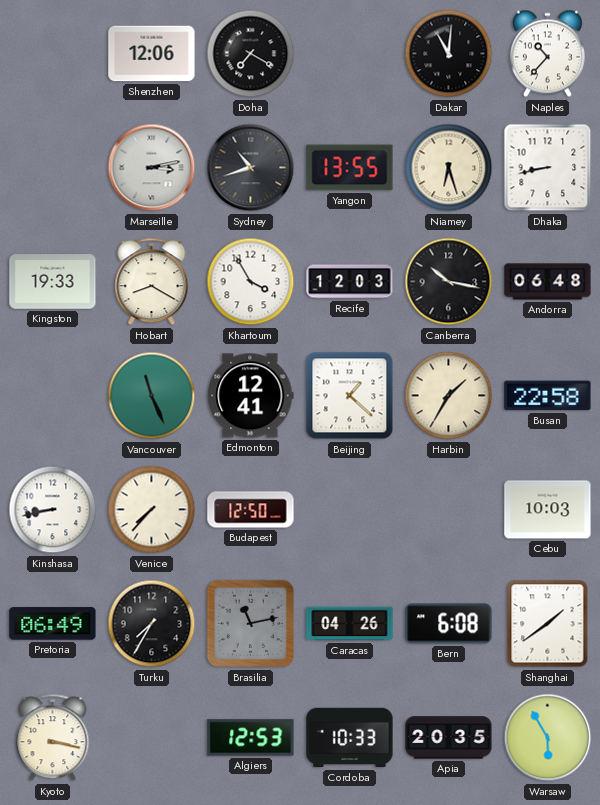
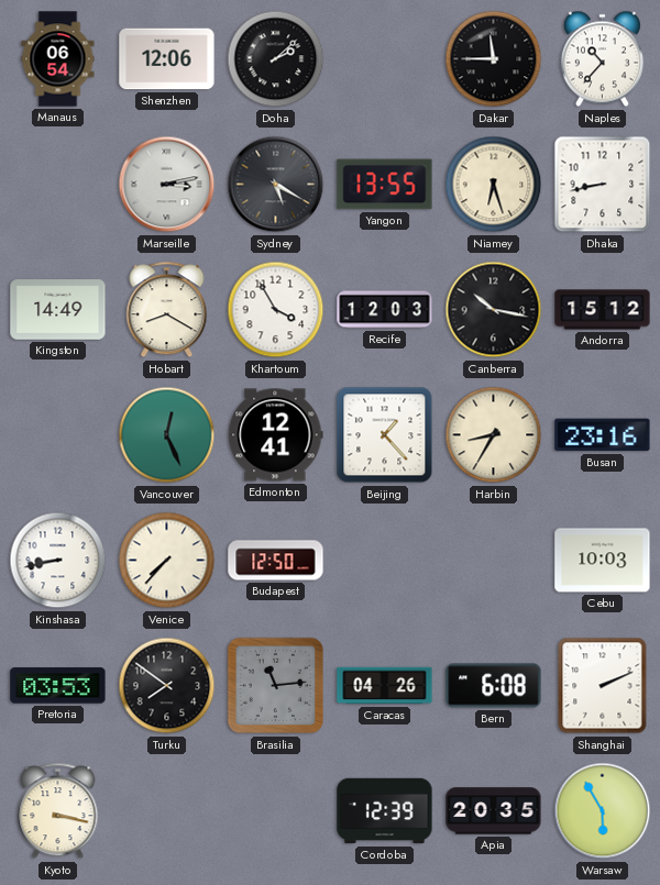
Manaus: none -> 06:54
Doha: 7:20 -> 2:08
Dakar: 11:01 -> 11:45
Sydney: 10:42 -> 5:20
Kingston: 19:33 -> 14:49
Andorra: 06:48 -> 15:12
Vancouver: 11:26 -> 12:26
Beijing: 1:22 -> 1:23
Harbin: 1:35 -> 8:35
Busan: 22:58 -> 23:16
Pretoria: 06:49 -> 03:53
Turku: 7:35 -> 7:51
Brasilia: 11:13 -> 11:14
Shanghai: 1:39 -> 2:11
Algiers: 12:53 -> none
Cordoba: 10:33 -> 12:39
